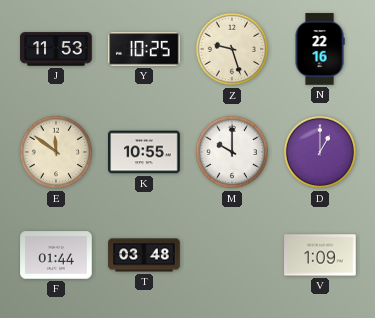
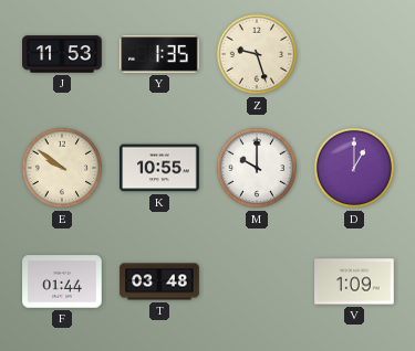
Y: 10:25 -> 1:35
N: 22:16 -> none
E: 11:51 -> 9:51
